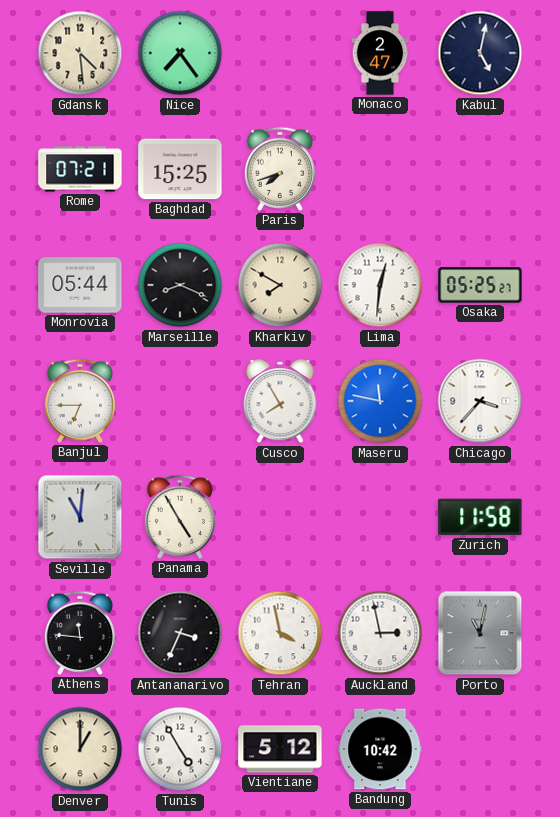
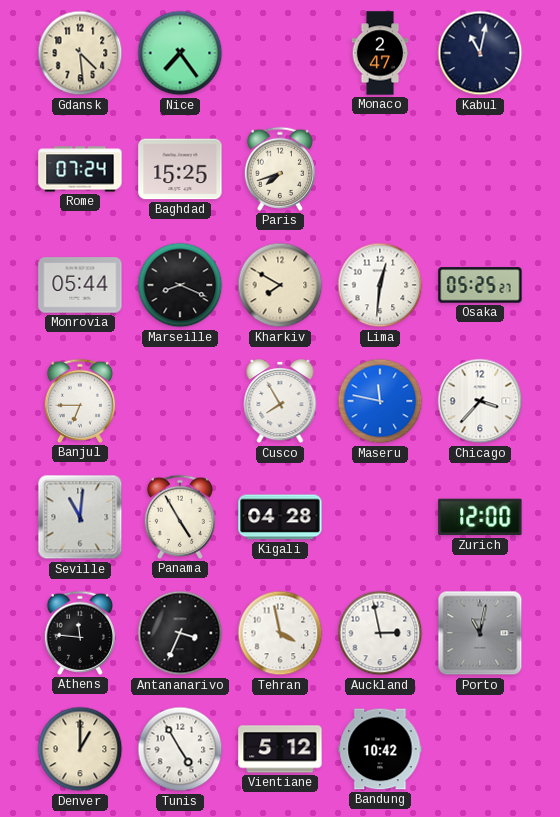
Kabul: 5:02 -> 11:02
Rome: 07:21 -> 07:24
Kigali: none -> 04:28
Zurich: 11:58 -> 12:00
